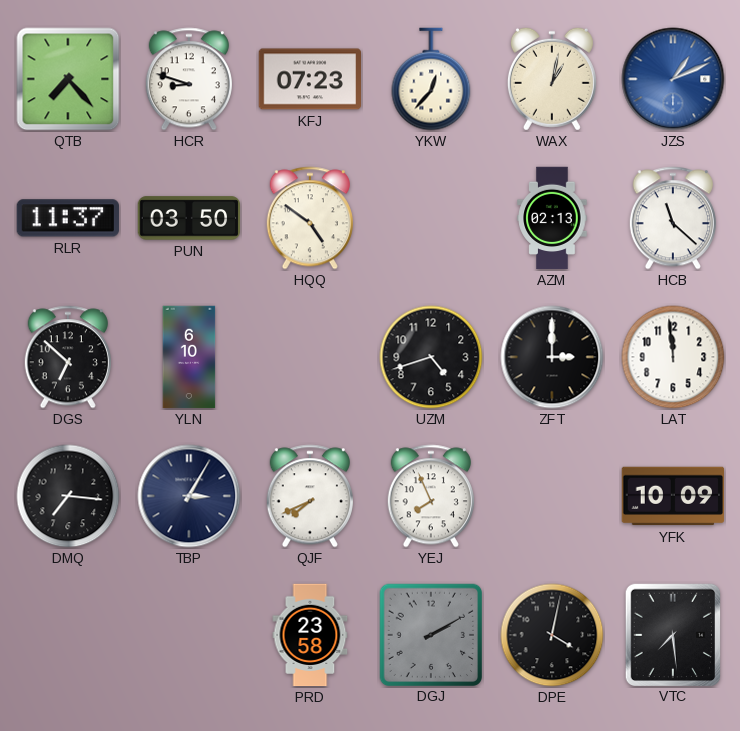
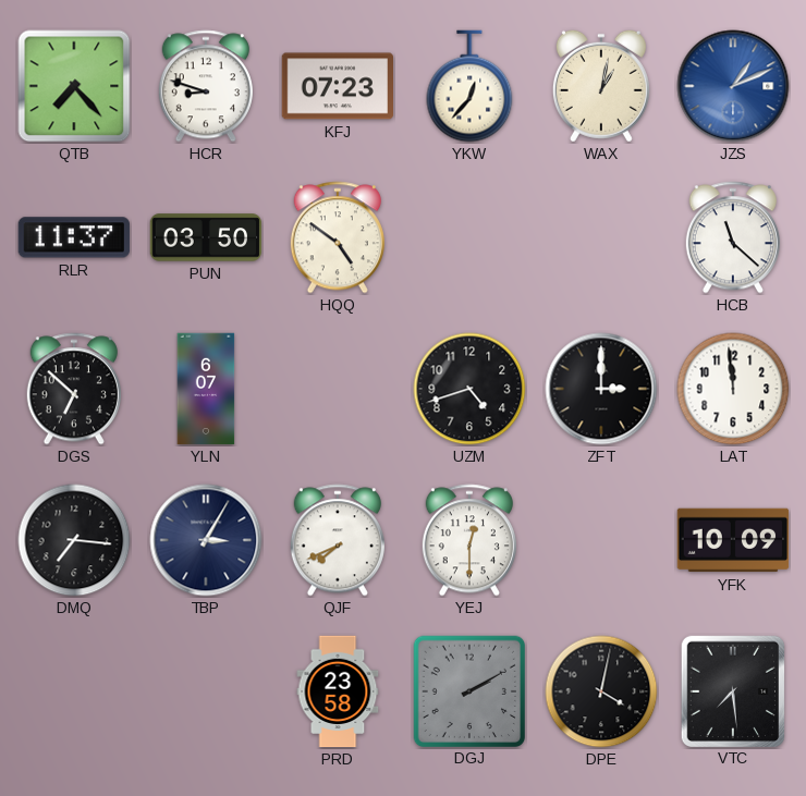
AZM: 02:13 -> none
YLN: 6:10 -> 6:07
YEJ: 7:56 -> 12:30
